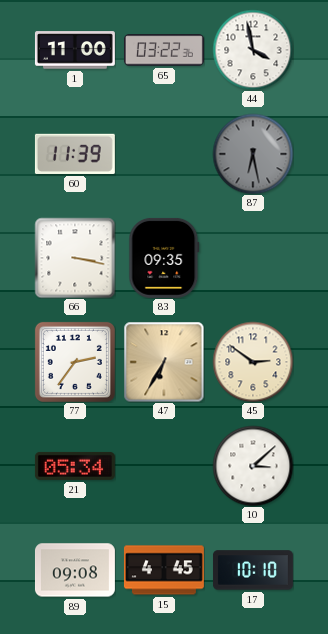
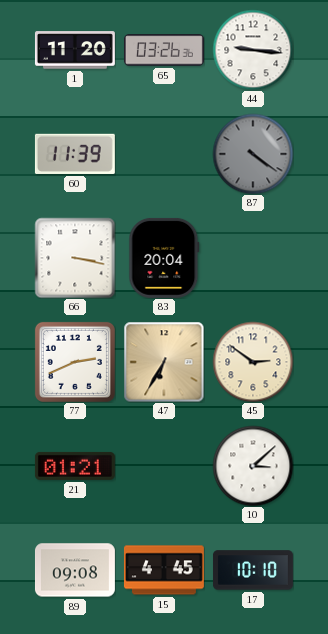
1: 11:00 -> 11:20
65: 03:22 -> 03:26
44: 3:58 -> 9:16
87: 6:28 -> 4:21
83: 09:35 -> 20:04
77: 2:36 -> 2:41
21: 05:34 -> 01:21
